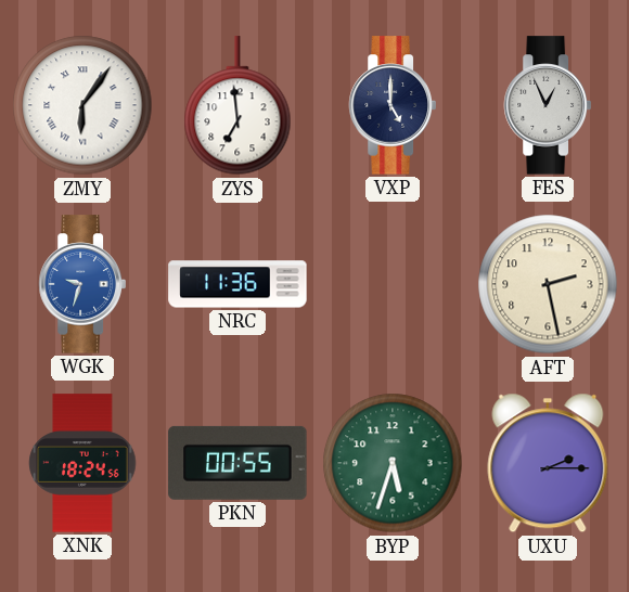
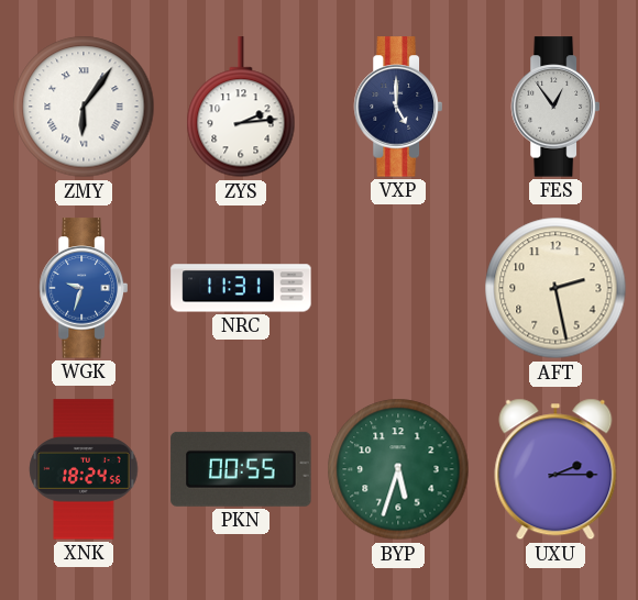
ZYS: 6:59 -> 2:14
FES: 12:56 -> 12:54
NRC: 11:36 -> 11:31
